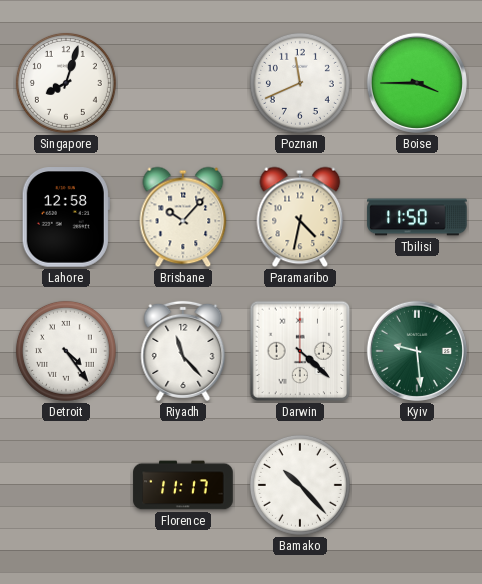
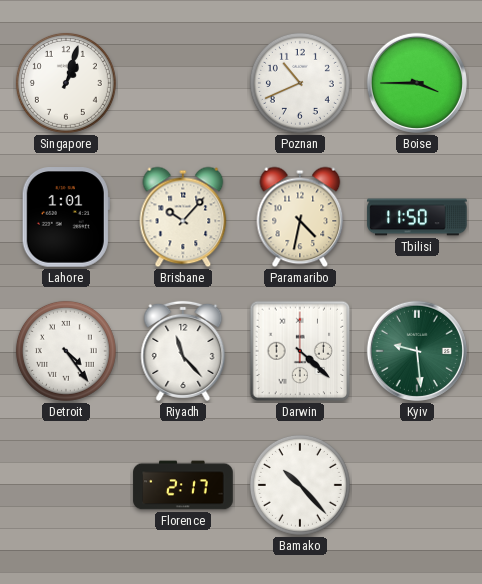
Singapore: 8:03 -> 1:03
Poznan: 11:41 -> 10:41
Lahore: 12:58 -> 1:01
Florence: 11:17 -> 2:17
